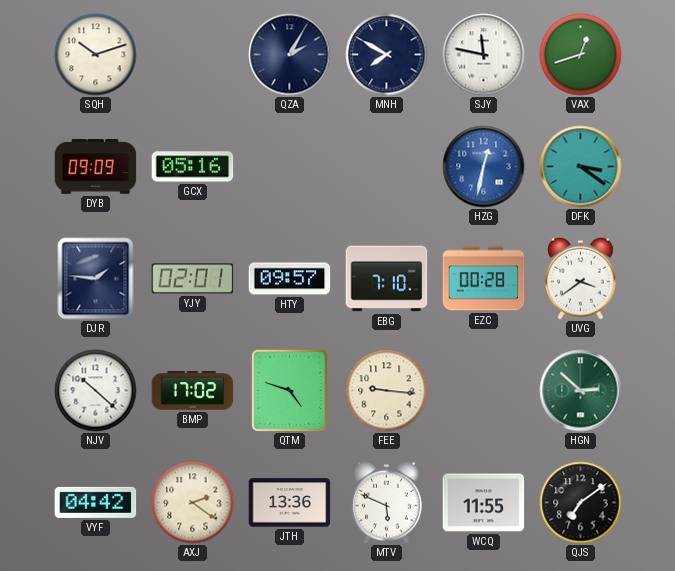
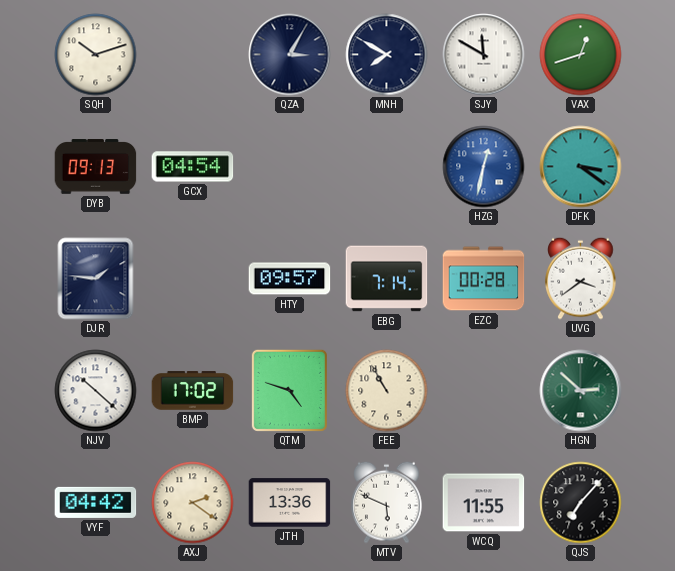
QZA: 2:05 -> 3:05
SJY: 11:47 -> 11:50
DYB: 09:09 -> 09:13
GCX: 05:16 -> 04:54
YJY: 02:01 -> none
EBG: 7:10 -> 7:14
FEE: 9:16 -> 10:55
QJS: 7:09 -> 7:07
